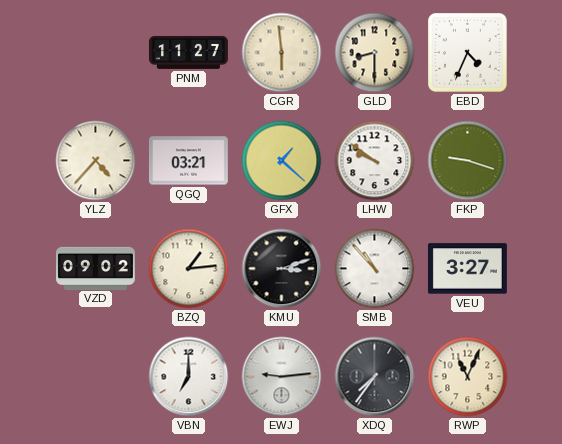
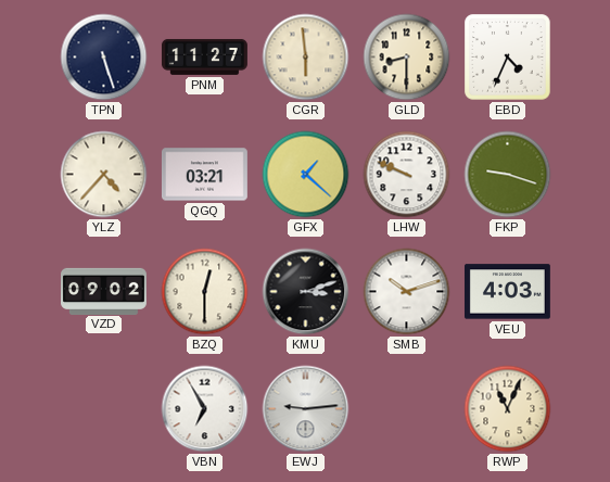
TPN: none -> 5:27
LHW: 9:51 -> 9:49
BZQ: 1:14 -> 12:30
SMB: 10:53 -> 10:12
VEU: 3:27 -> 4:03
VBN: 7:00 -> 6:55
XDQ: 7:36 -> none
